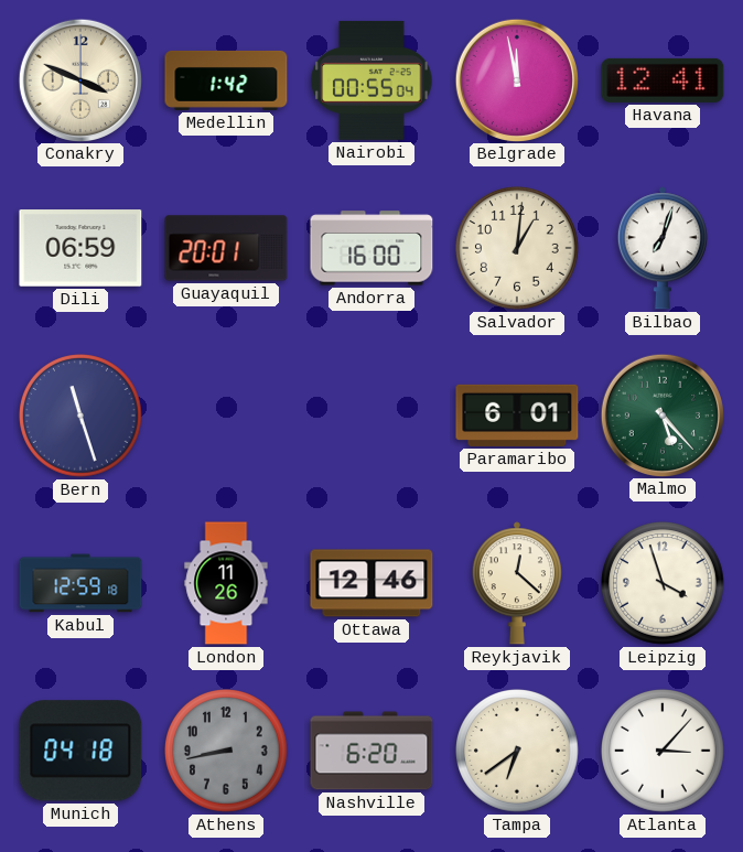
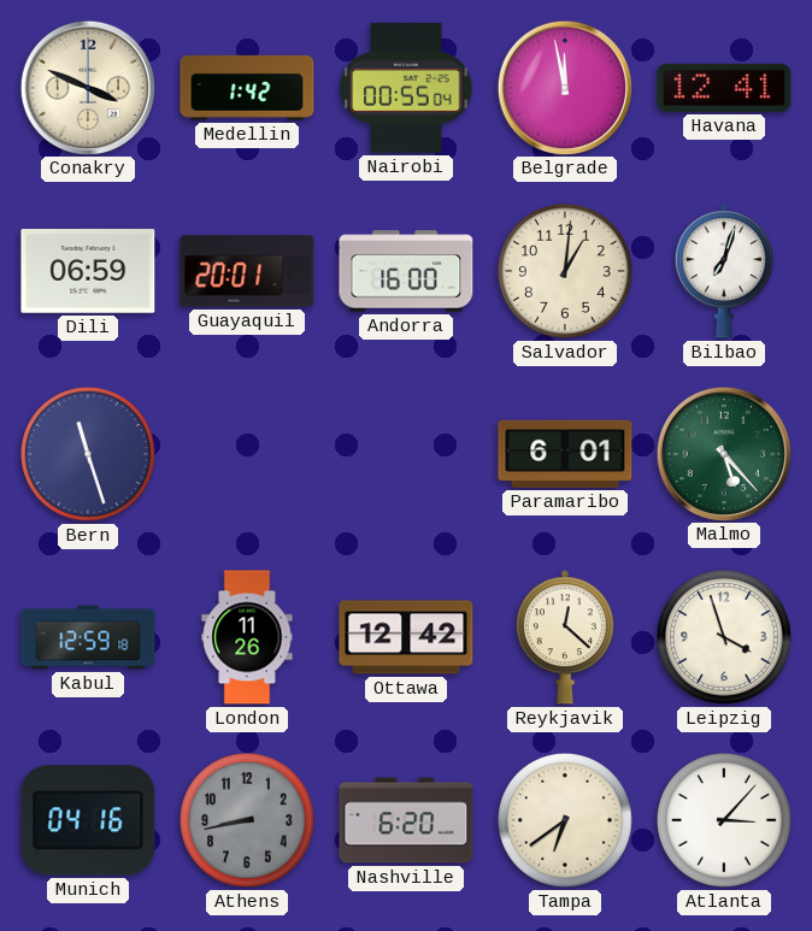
Ottawa: 12:46 -> 12:42
Munich: 04:18 -> 04:16
